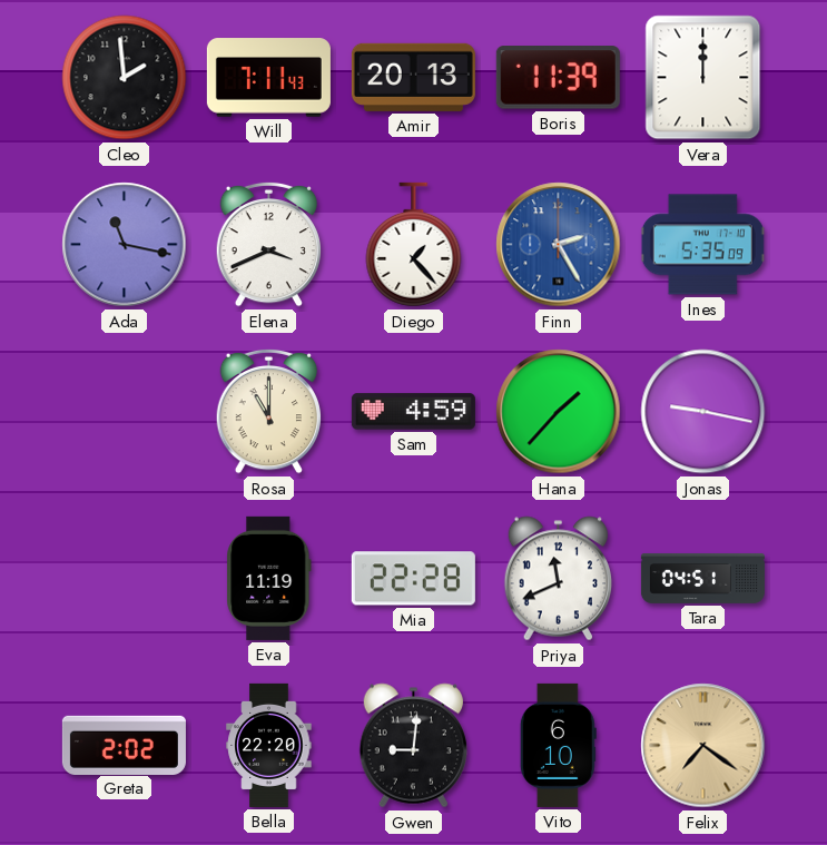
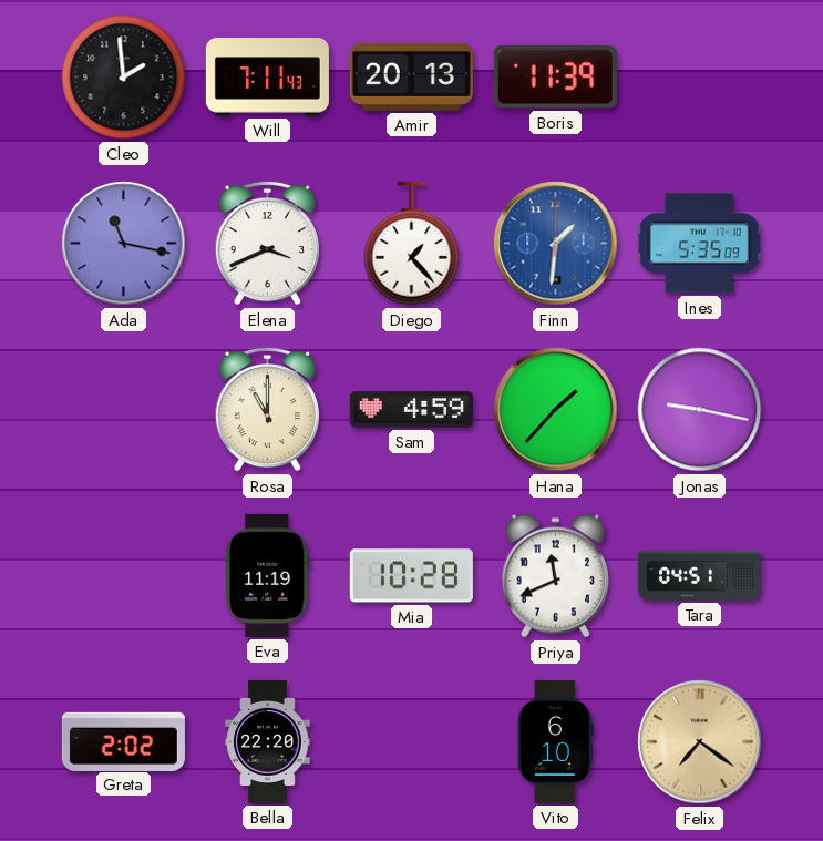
Vera: 12:00 -> none
Finn: 2:25 -> 1:31
Mia: 22:28 -> 10:28
Gwen: 9:01 -> none
